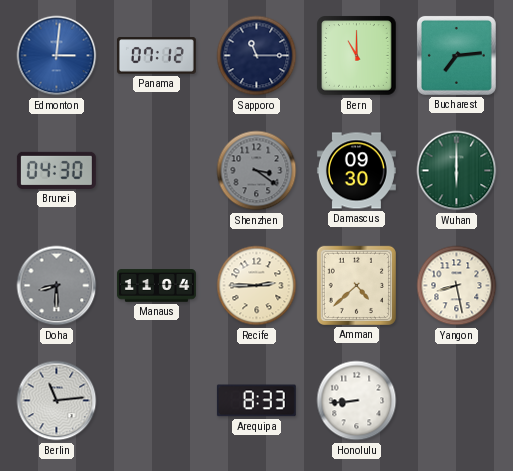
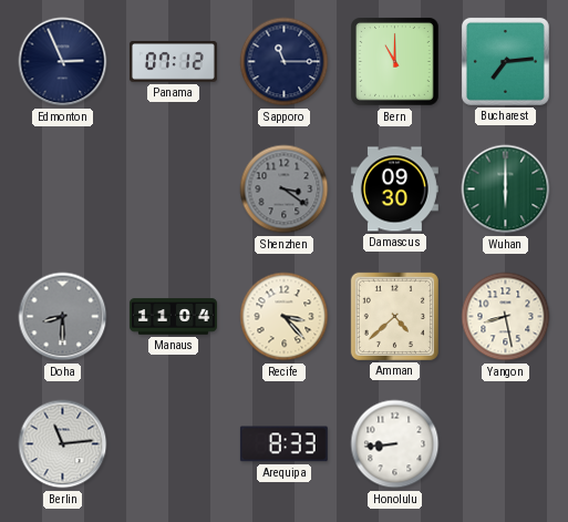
Edmonton: 3:01 -> 2:56
Edmonton dial: blue -> navy
Brunei: 04:30 -> none
Recife: 2:45 -> 3:23
